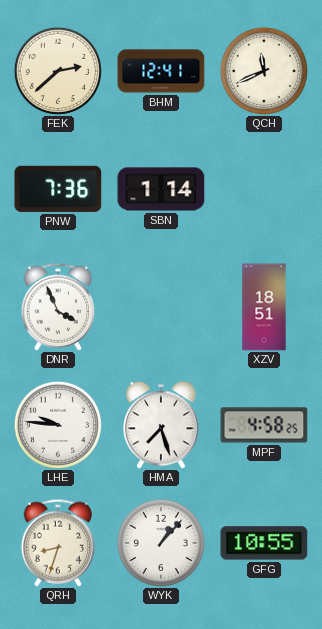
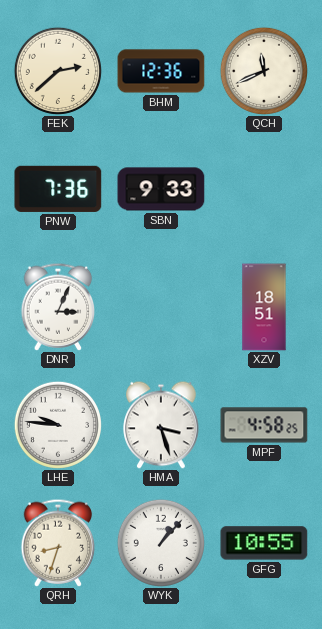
BHM: 12:41 -> 12:36
SBN: 1:14 -> 9:33
DNR: 3:56 -> 3:04
HMA: 7:27 -> 3:27
